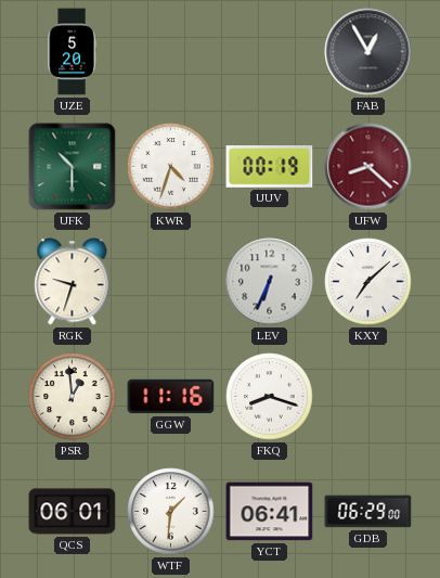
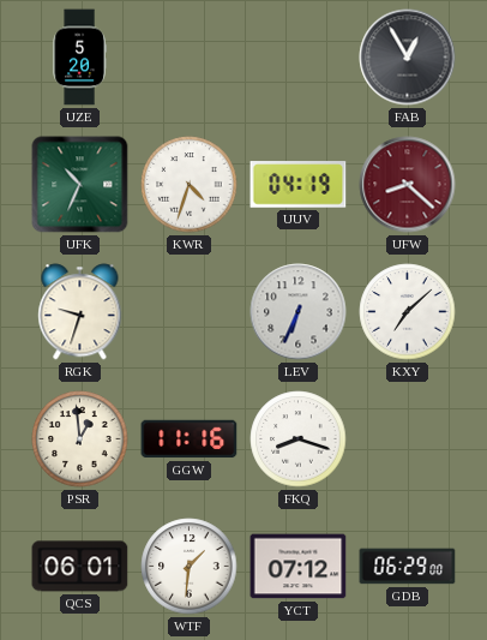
UFK: 10:30 -> 10:34
UUV: 00:19 -> 04:19
YCT: 06:41 -> 07:12
